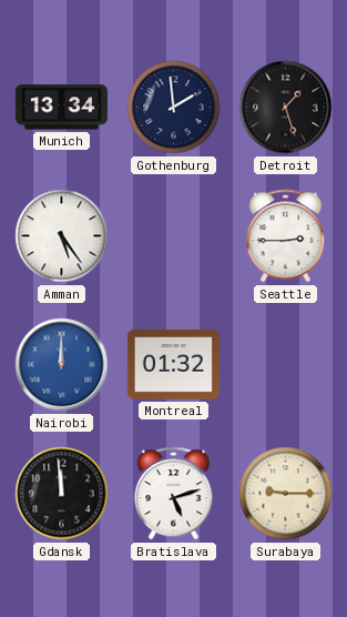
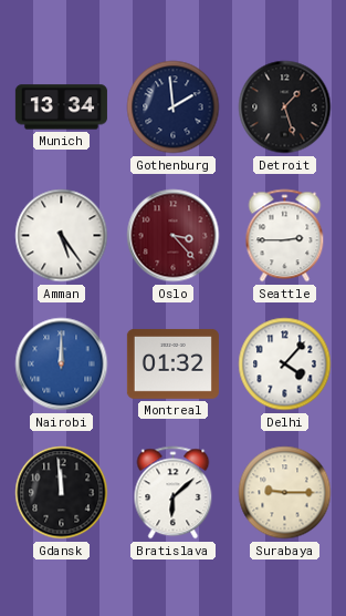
Oslo: none -> 3:23
Delhi: none -> 4:07
Bratislava: 5:12 -> 6:08
